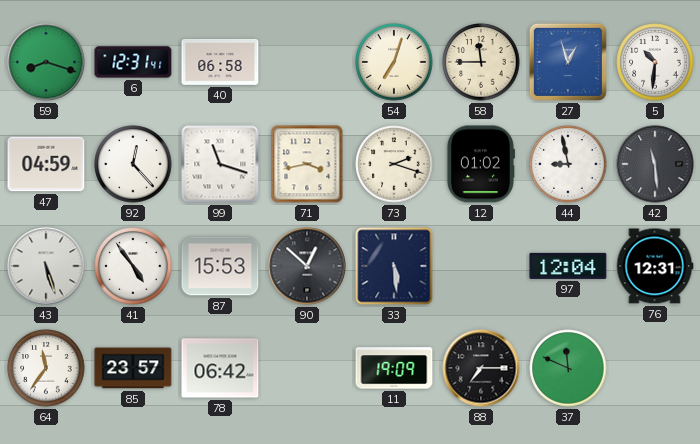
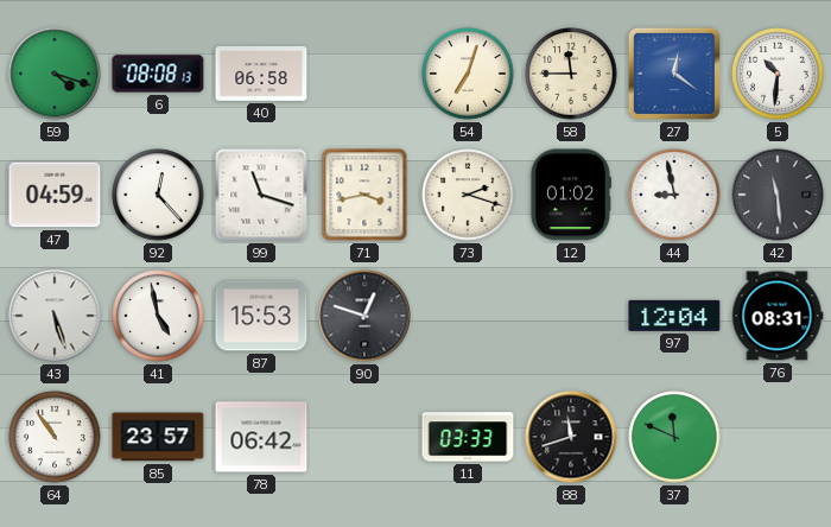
59: 8:18 -> 4:18
6: 12:31 -> 08:08
27: 12:57 -> 12:21
41: 4:54 -> 4:58
90: 12:52 -> 12:48
33: 5:29 -> none
76: 12:31 -> 08:31
64: 11:36 -> 10:54
11: 19:09 -> 03:33
88: 7:15 -> 11:42
